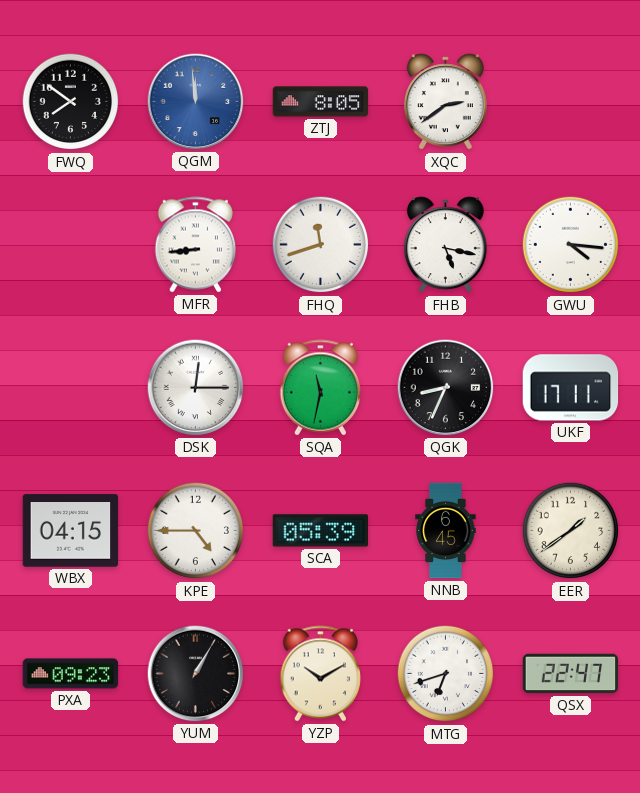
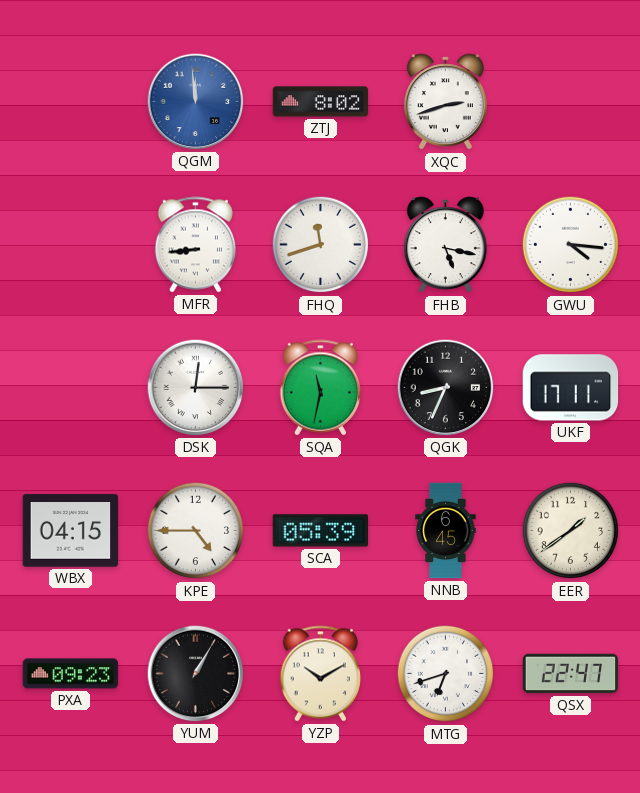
FWQ: 7:51 -> none
ZTJ: 8:05 -> 8:02
XQC: 2:39 -> 2:42
